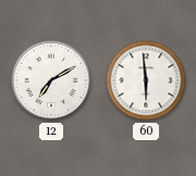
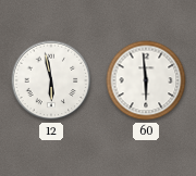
12: 7:10 -> 5:58
